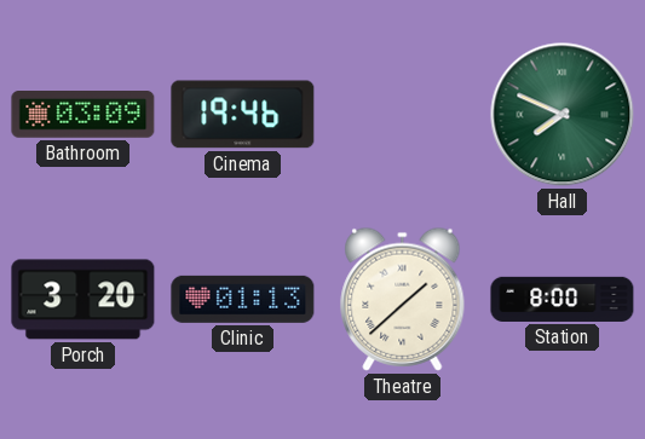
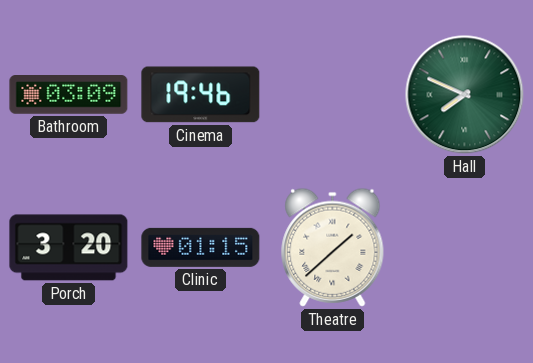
Clinic: 01:13 -> 01:15
Station: 8:00 -> none
